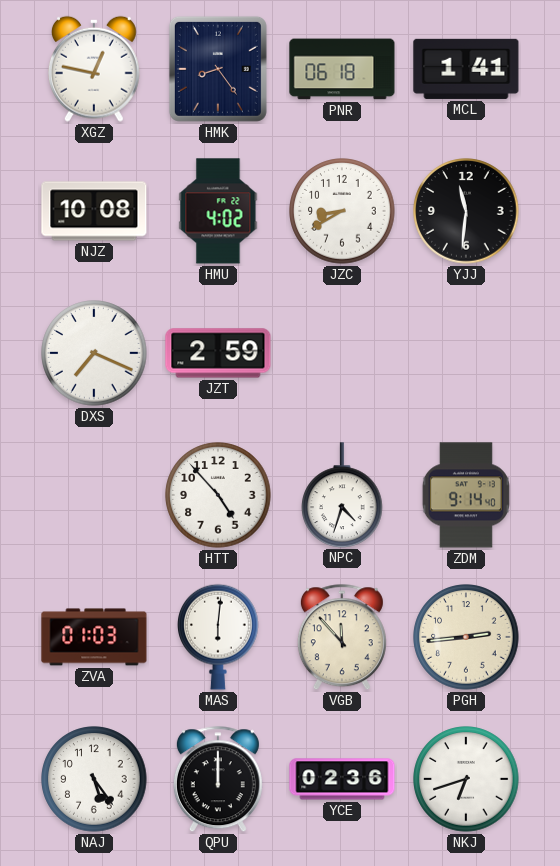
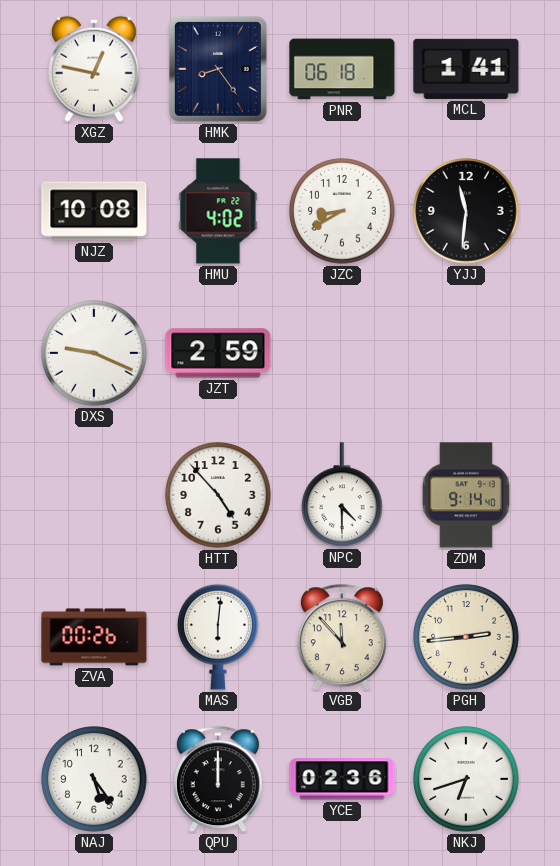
DXS: 7:19 -> 9:19
NPC: 4:33 -> 4:30
ZVA: 01:03 -> 00:26
